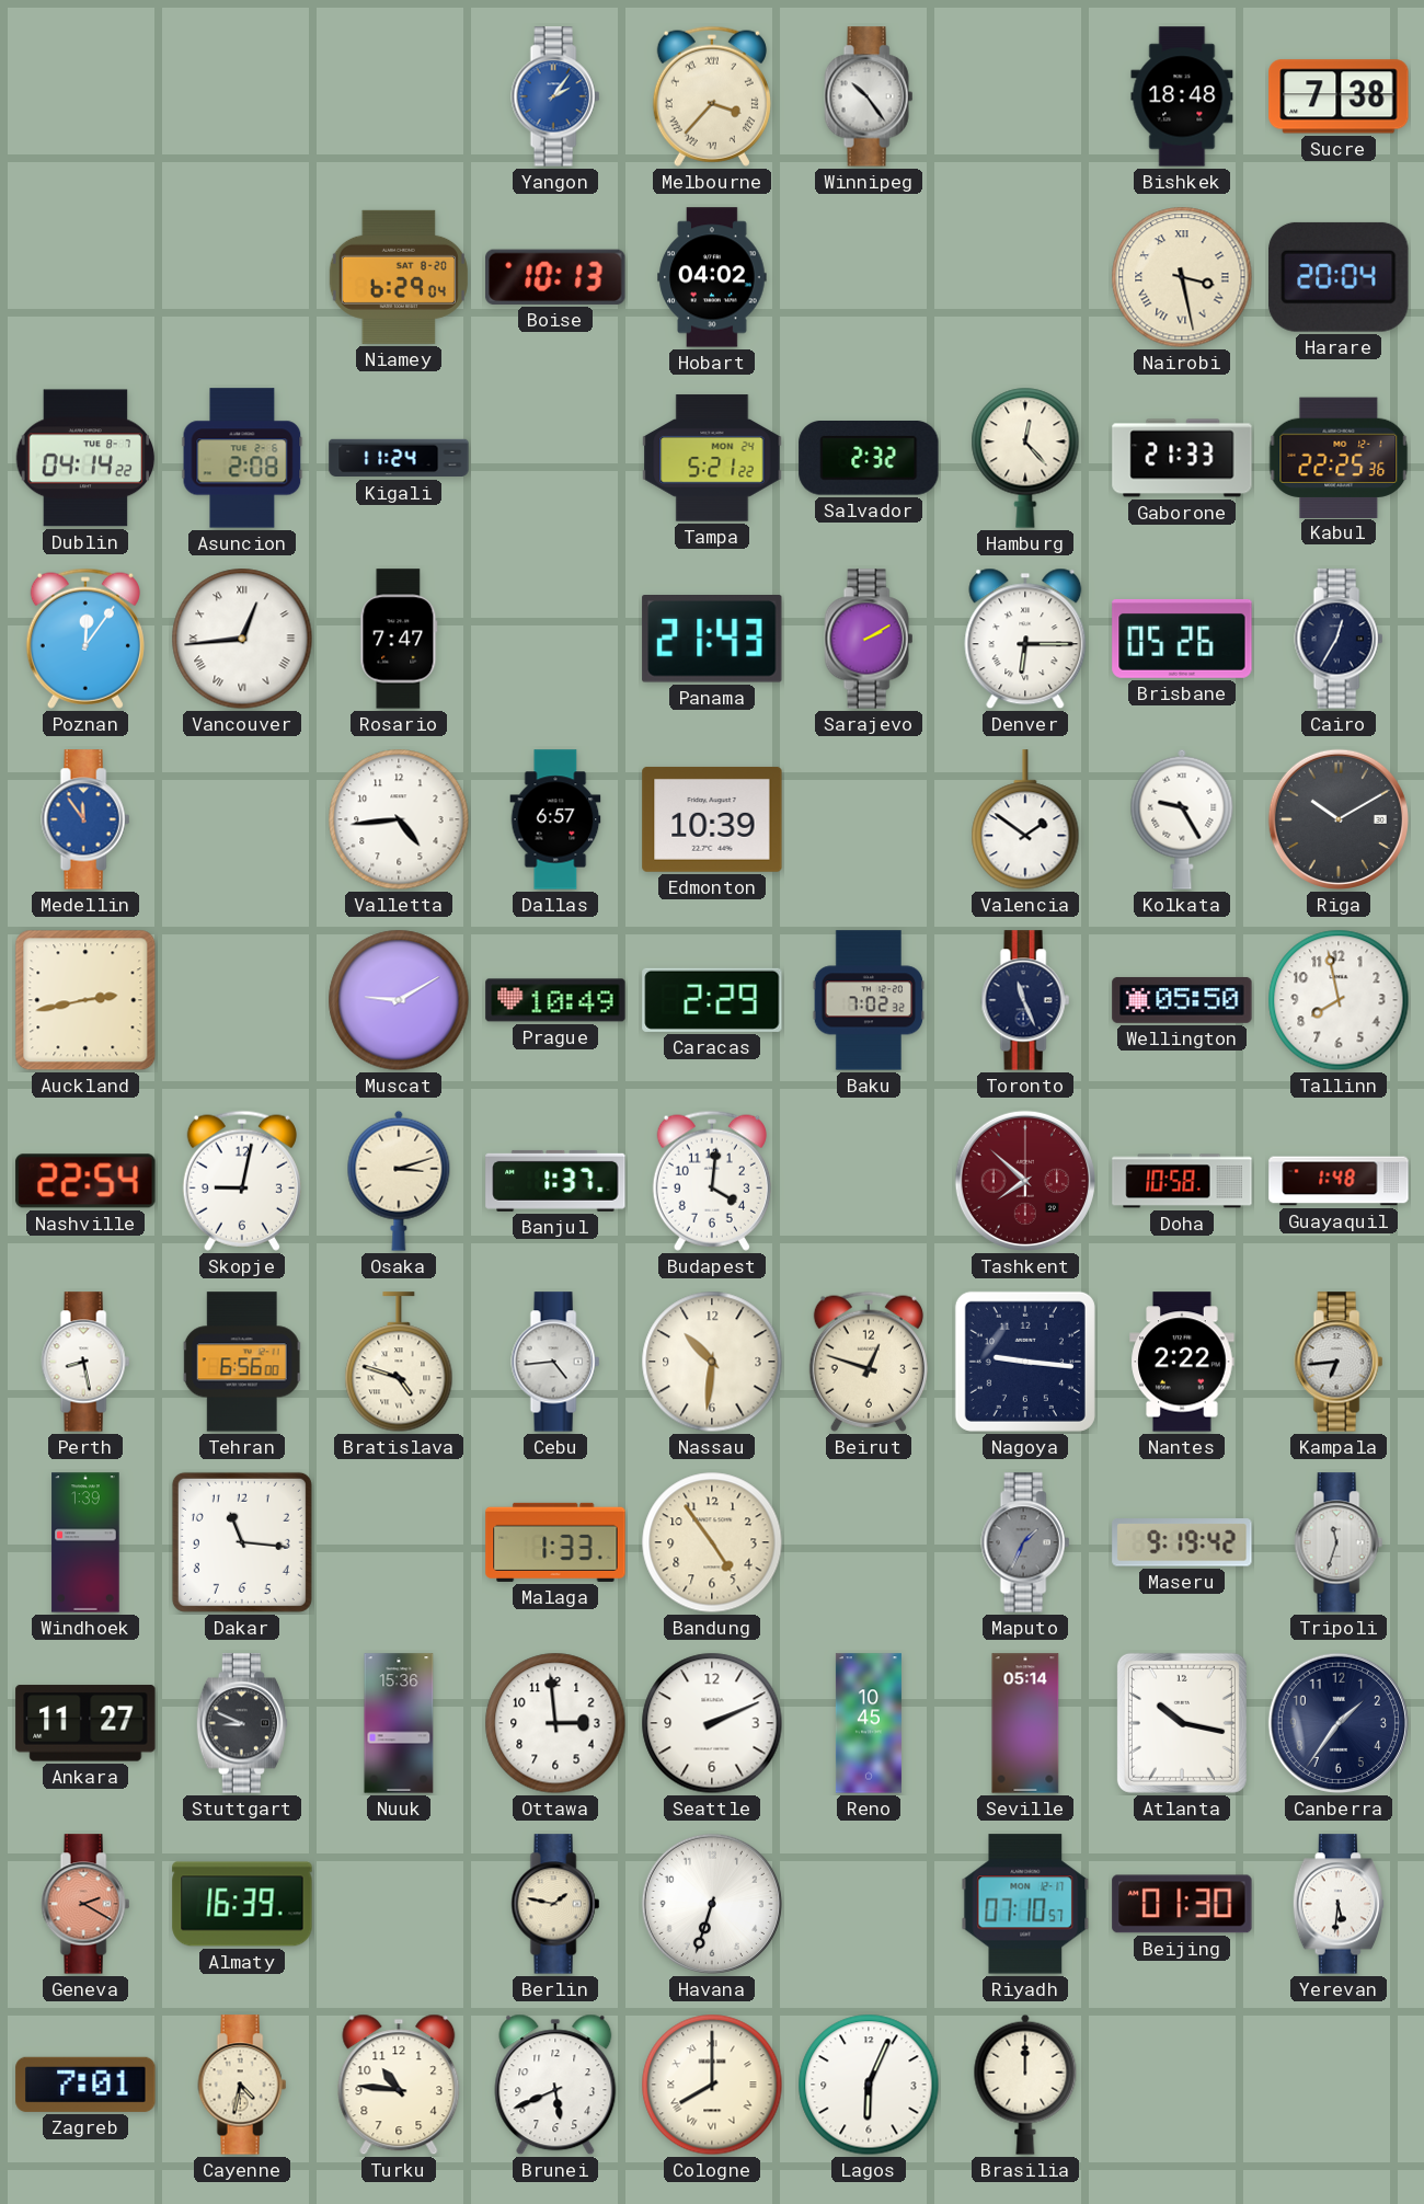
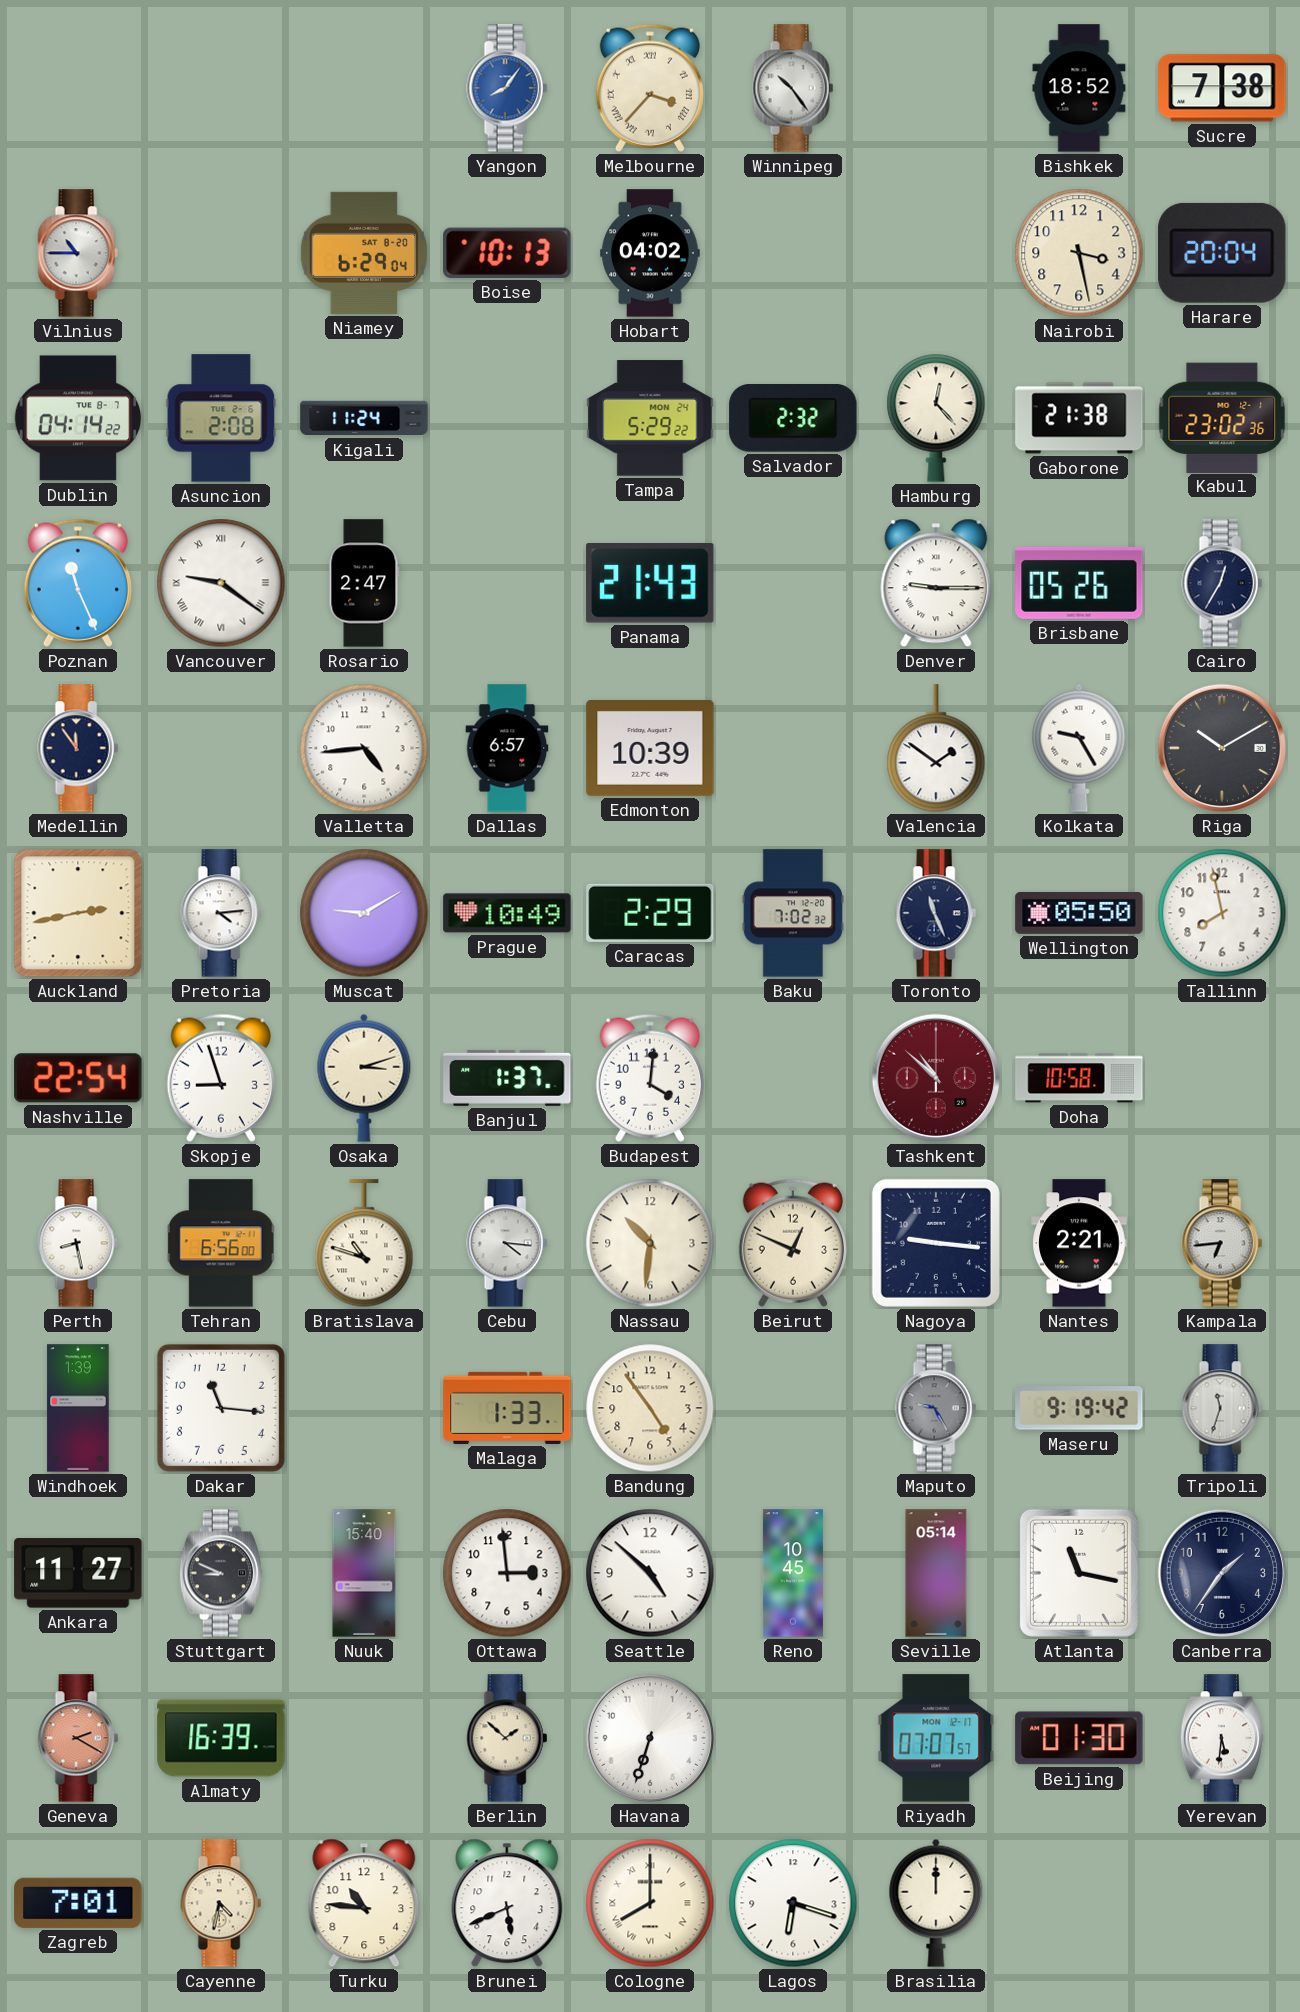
Yangon: 2:06 -> 8:06
Bishkek: 18:48 -> 18:52
Vilnius: none -> 10:45
Nairobi numerals: Roman -> Arabic
Tampa: 5:21 -> 5:29
Gaborone: 21:33 -> 21:38
Kabul: 22:25 -> 23:02
Poznan: 12:06 -> 11:26
Vancouver: 12:44 -> 9:21
Rosario: 7:47 -> 2:47
Sarajevo: 2:10 -> none
Denver: 6:15 -> 9:15
Medellin dial: blue -> navy
Pretoria: none -> 4:14
Skopje: 9:02 -> 8:57
Tashkent: 7:52 -> 10:52
Guayaquil: 1:48 -> none
Bratislava: 4:48 -> 10:48
Cebu: 4:44 -> 4:16
Beirut: 12:48 -> 12:49
Nantes: 2:22 -> 2:21
Maputo: 1:34 -> 9:25
Nuuk: 15:36 -> 15:40
Seattle: 2:11 -> 4:52
Atlanta: 10:17 -> 11:17
Berlin: 1:47 -> 1:52
Riyadh: 07:10 -> 07:07
Lagos: 6:04 -> 6:18
